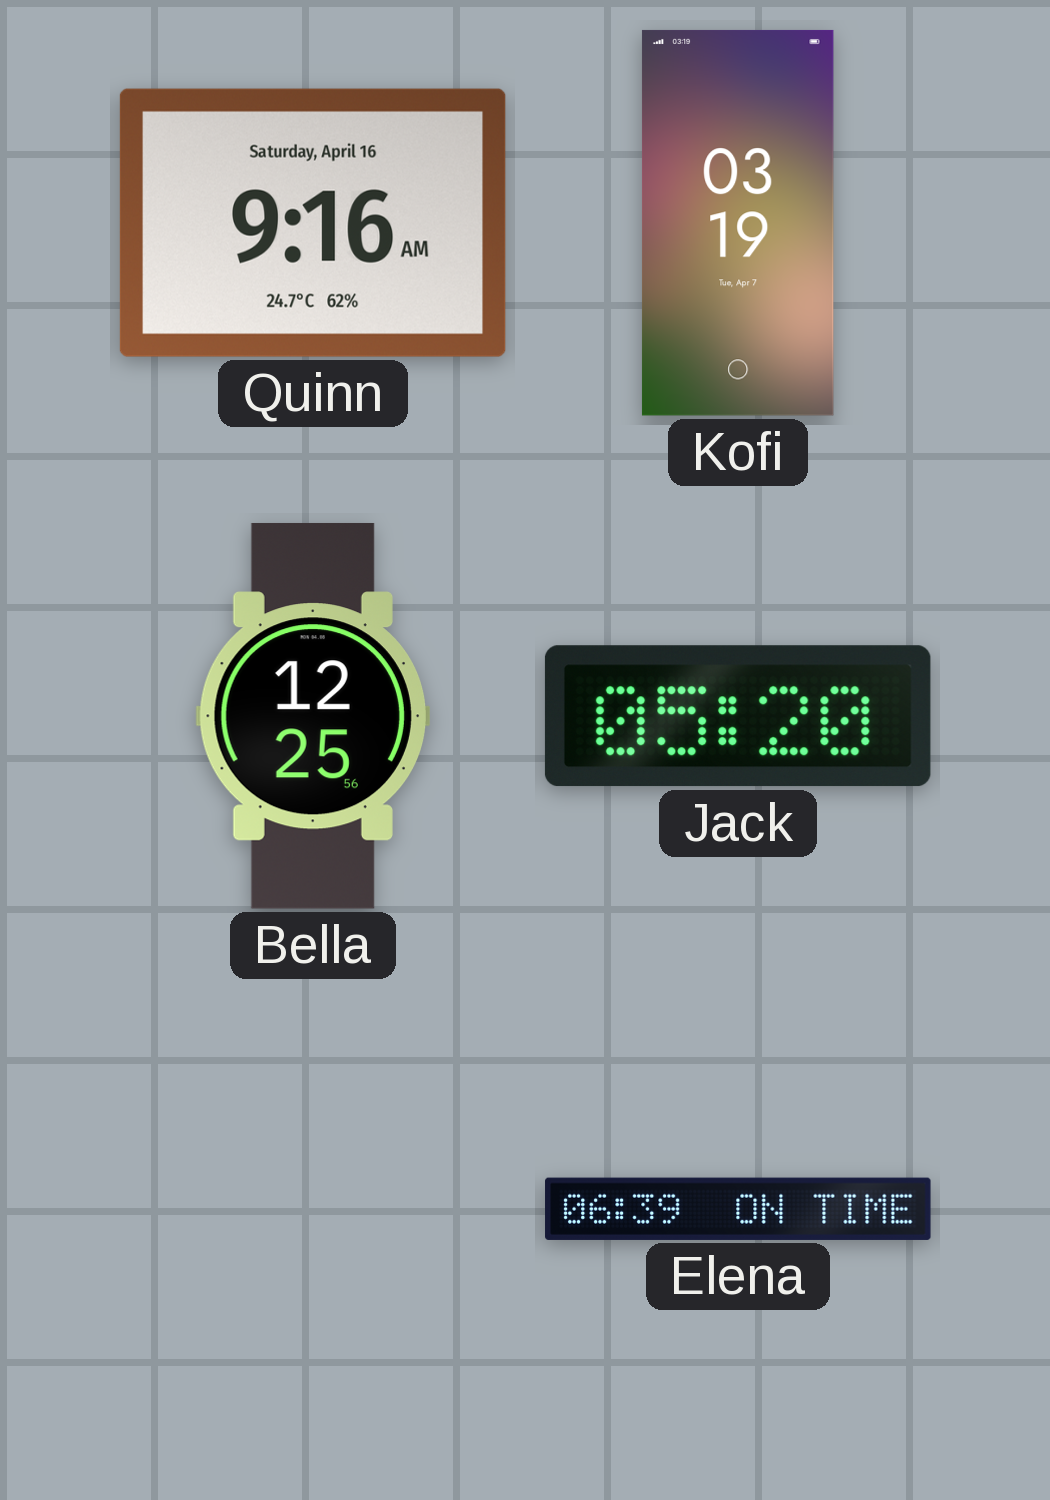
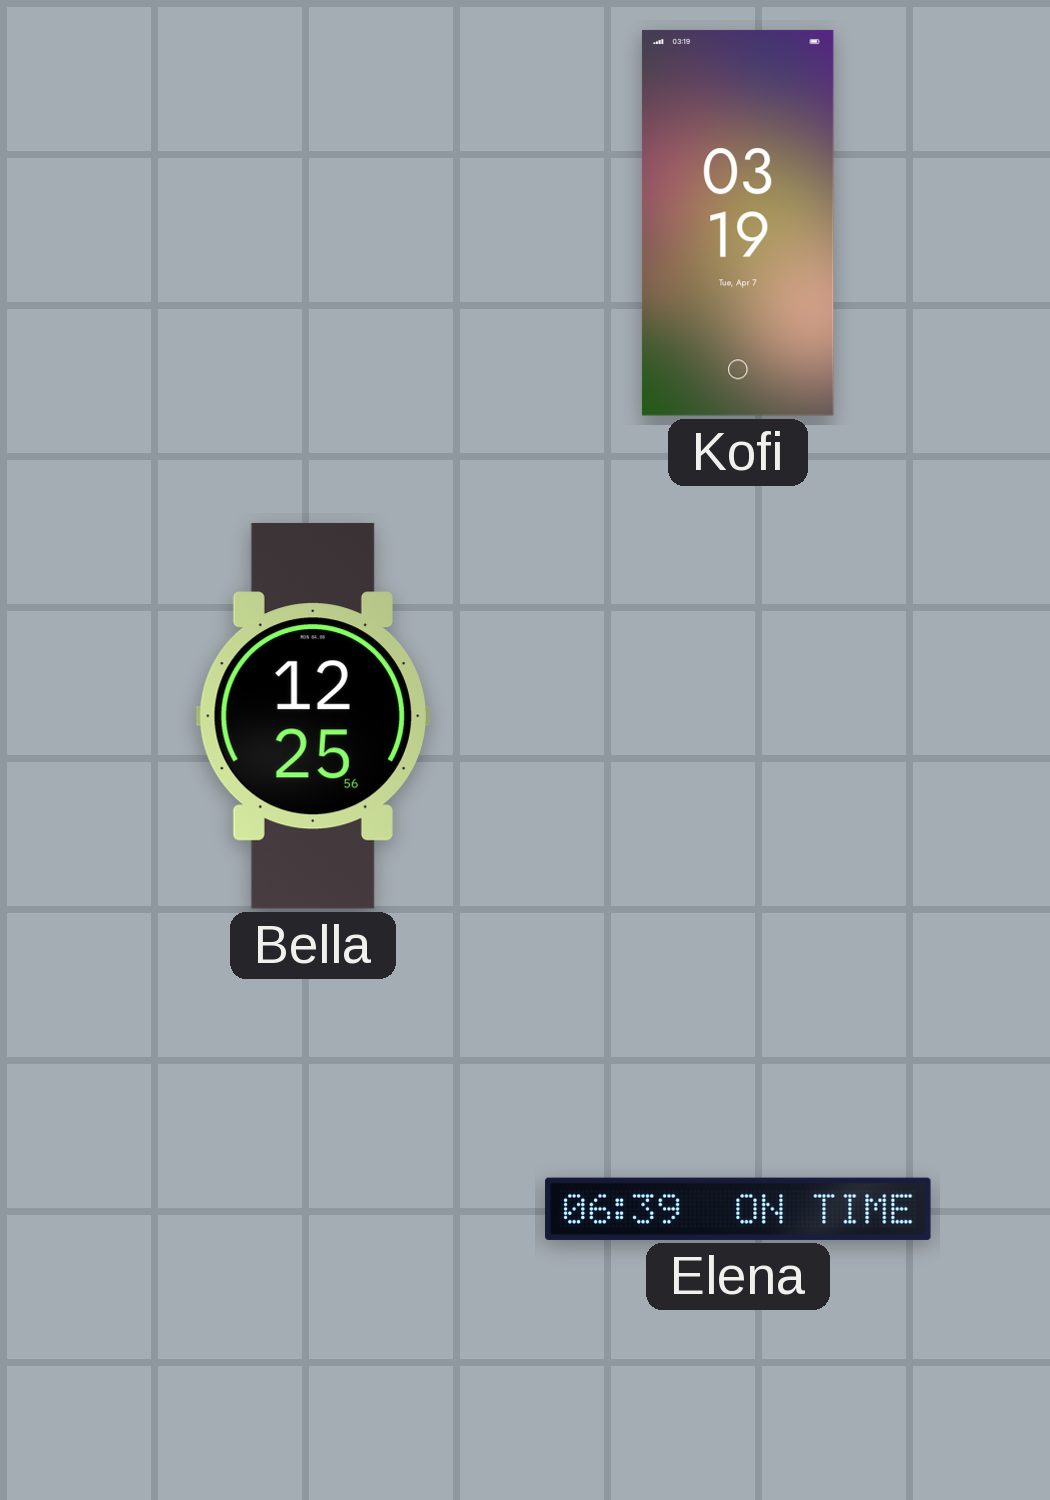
Quinn: 9:16 -> none
Jack: 05:20 -> none
